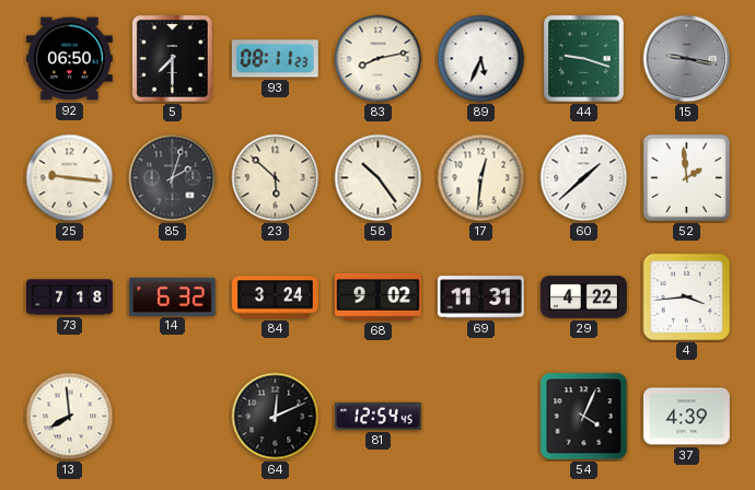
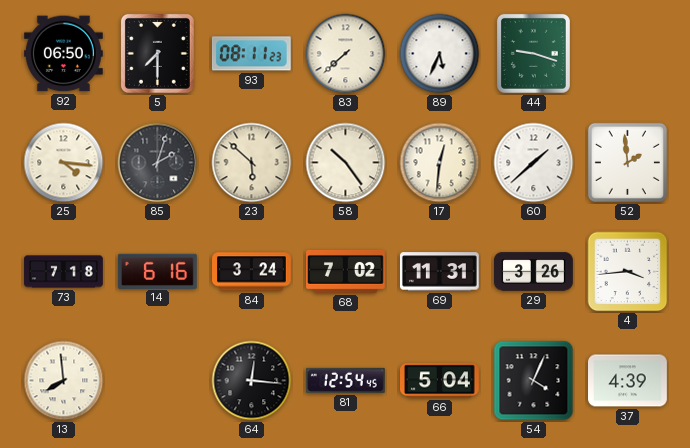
83: 8:13 -> 7:38
15: 9:17 -> none
25: 9:16 -> 4:16
14: 6:32 -> 6:16
68: 9:02 -> 7:02
29: 4:22 -> 3:26
64: 12:11 -> 12:16
66: none -> 5:04
